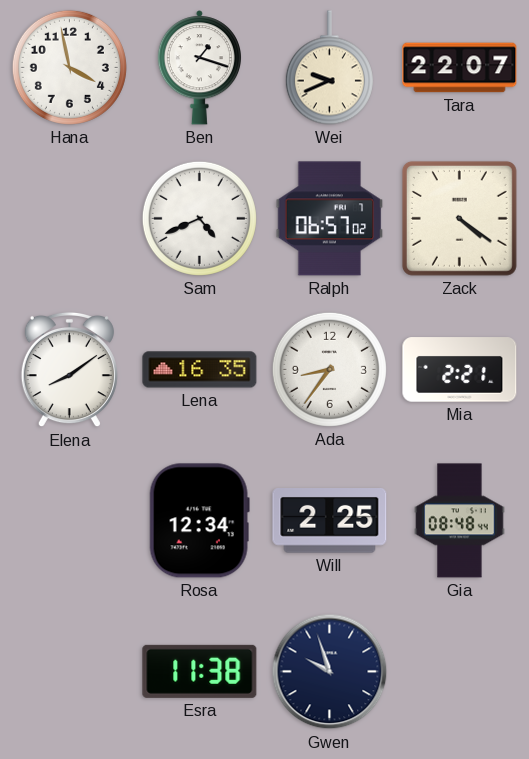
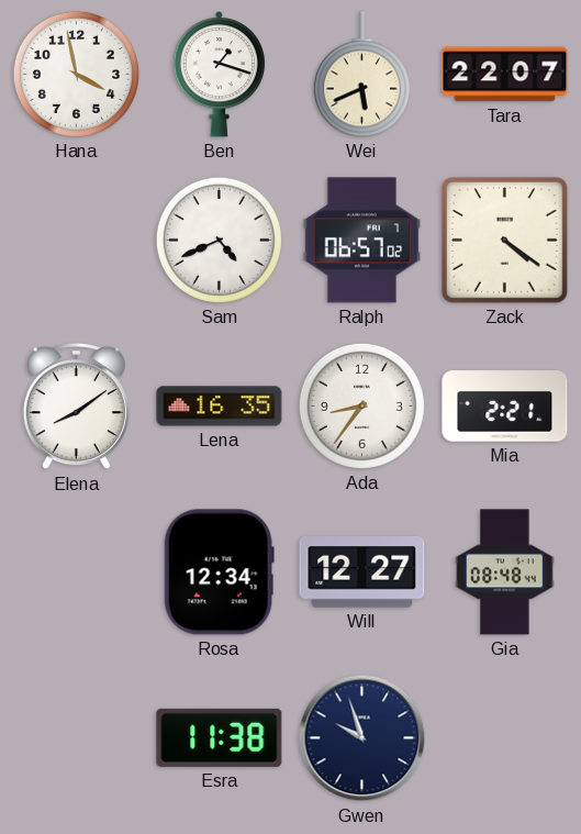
Wei: 9:41 -> 5:41
Will: 2:25 -> 12:27
